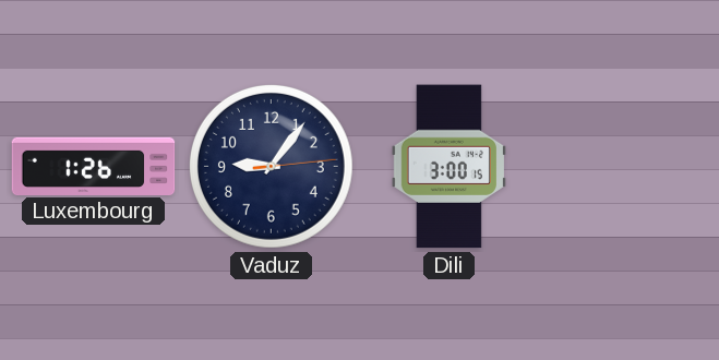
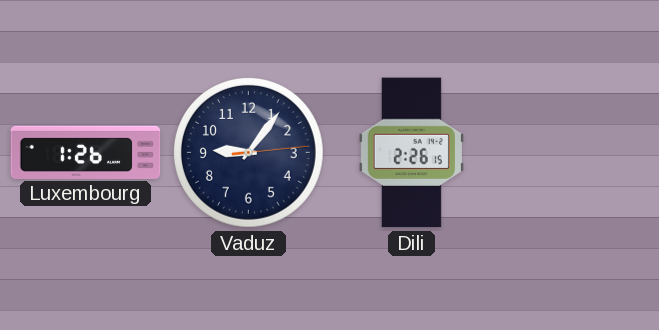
Dili: 3:00 -> 2:26
